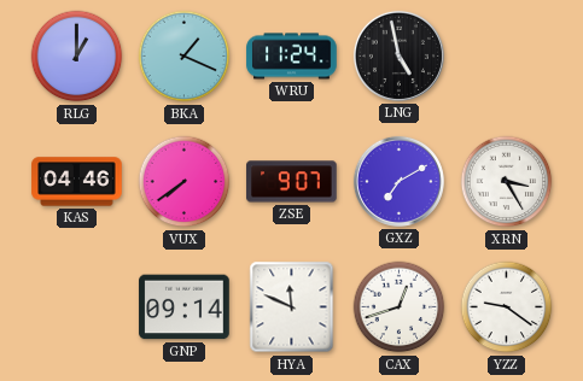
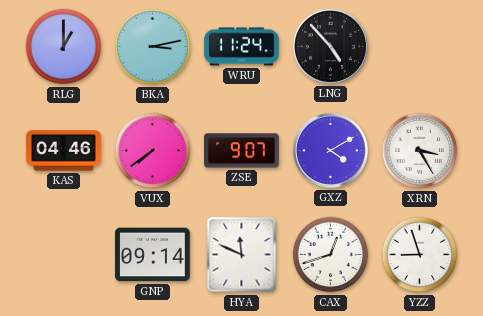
BKA: 1:19 -> 3:13
LNG: 4:58 -> 4:53
GXZ: 7:10 -> 4:10
YZZ: 9:21 -> 8:57
